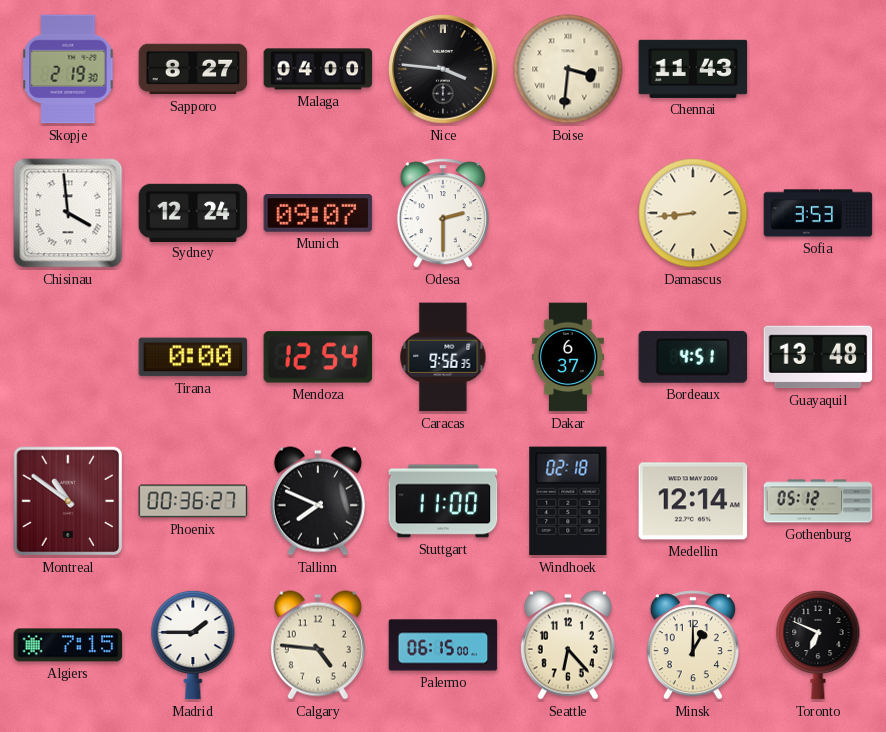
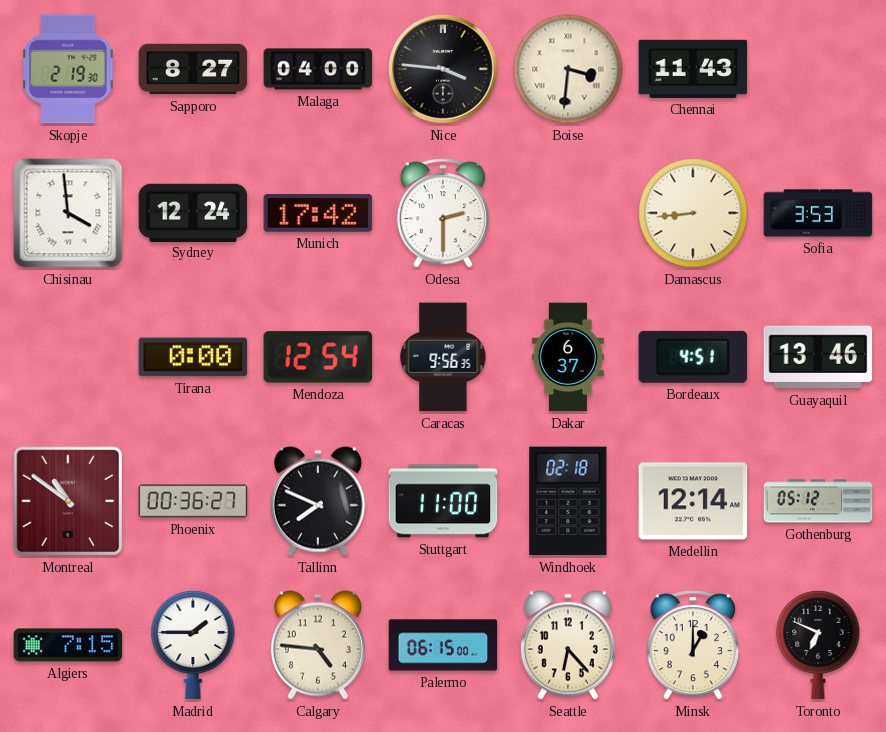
Munich: 09:07 -> 17:42
Guayaquil: 13:48 -> 13:46
